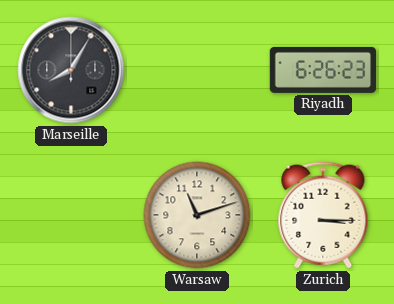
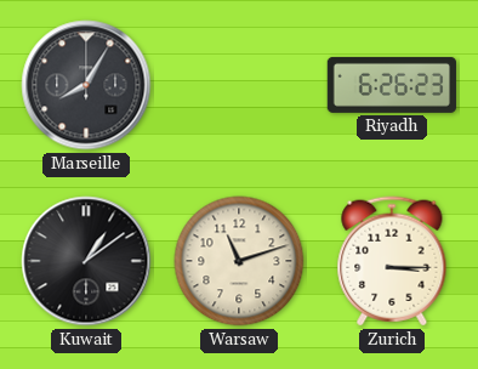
Kuwait: none -> 1:09
